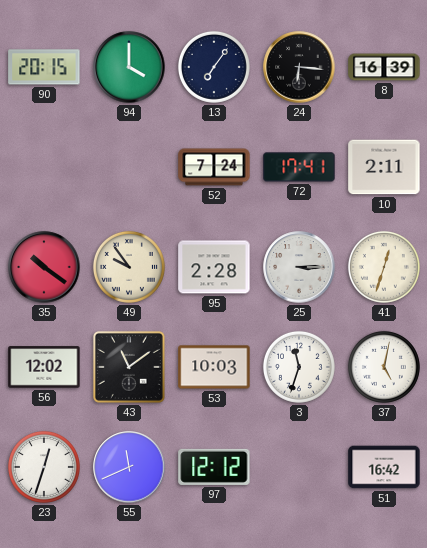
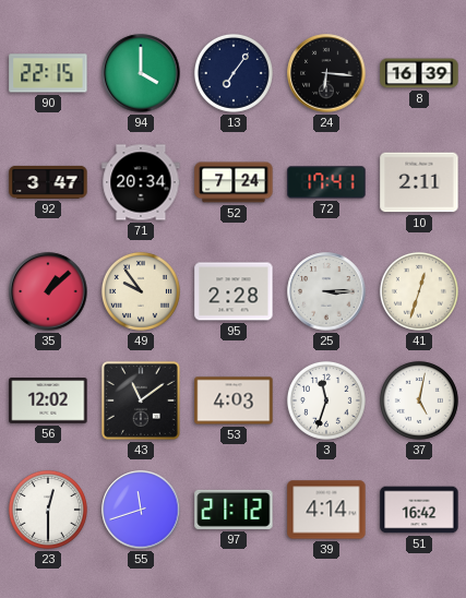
90: 20:15 -> 22:15
92: none -> 3:47
71: none -> 20:34
35: 10:21 -> 1:08
53: 10:03 -> 4:03
23: 12:33 -> 12:30
55: 11:41 -> 11:42
97: 12:12 -> 21:12
39: none -> 4:14
